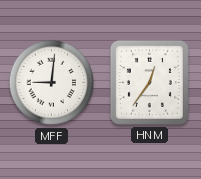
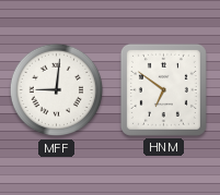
HNM: 12:36 -> 6:51
